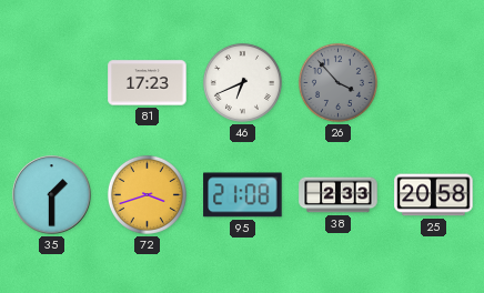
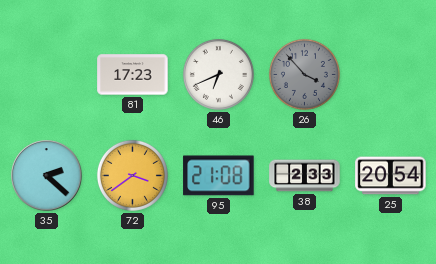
35: 1:30 -> 2:22
72: 3:42 -> 3:39
25: 20:58 -> 20:54
